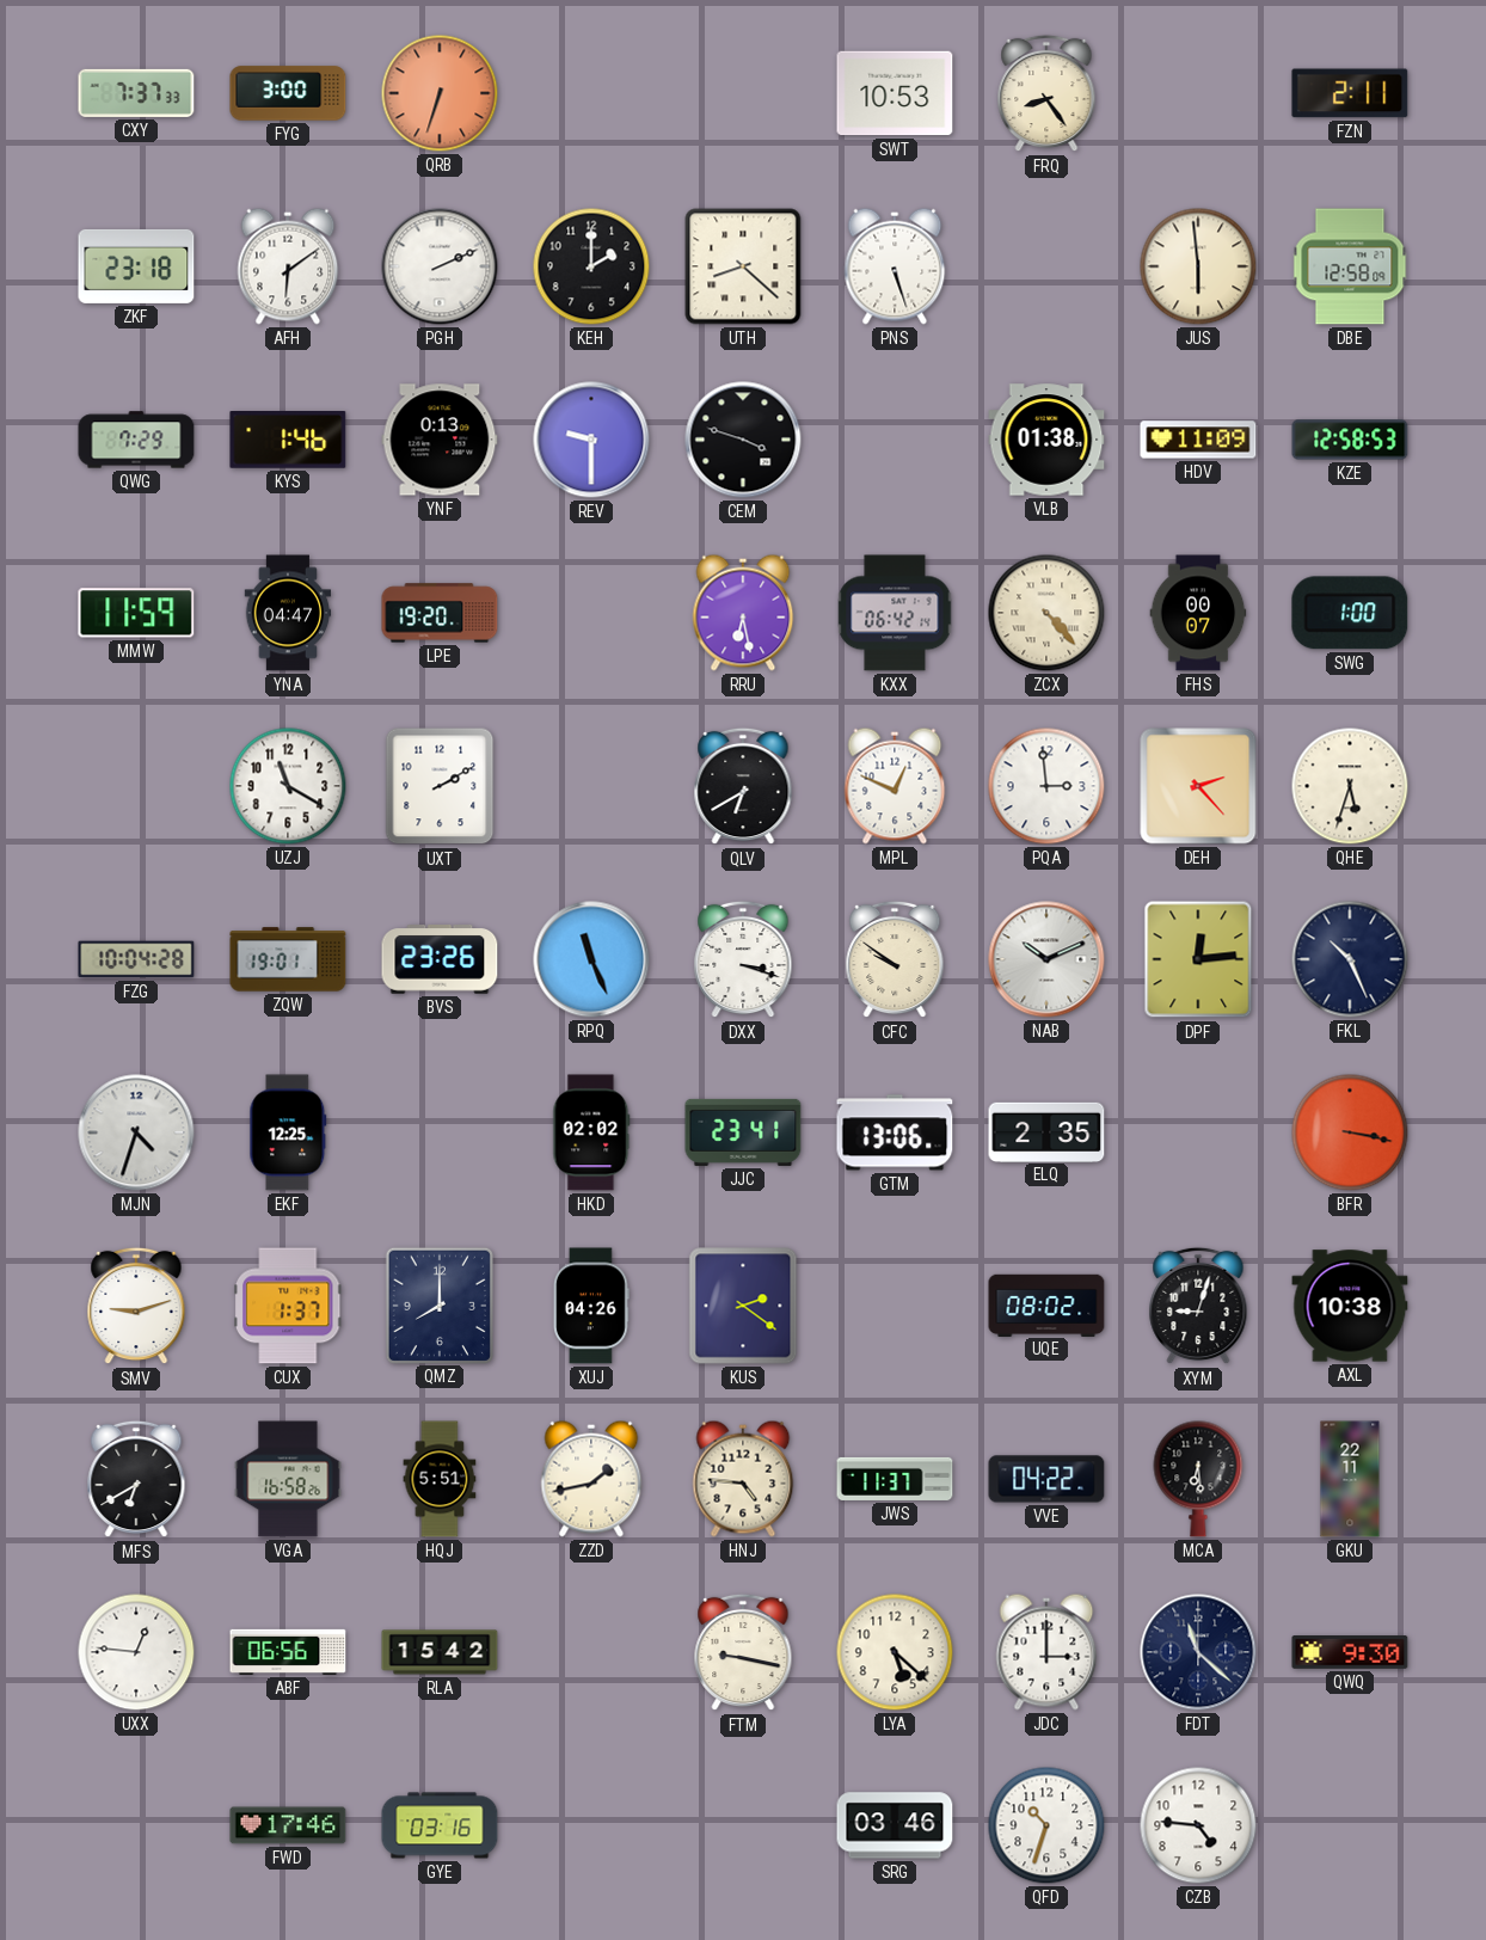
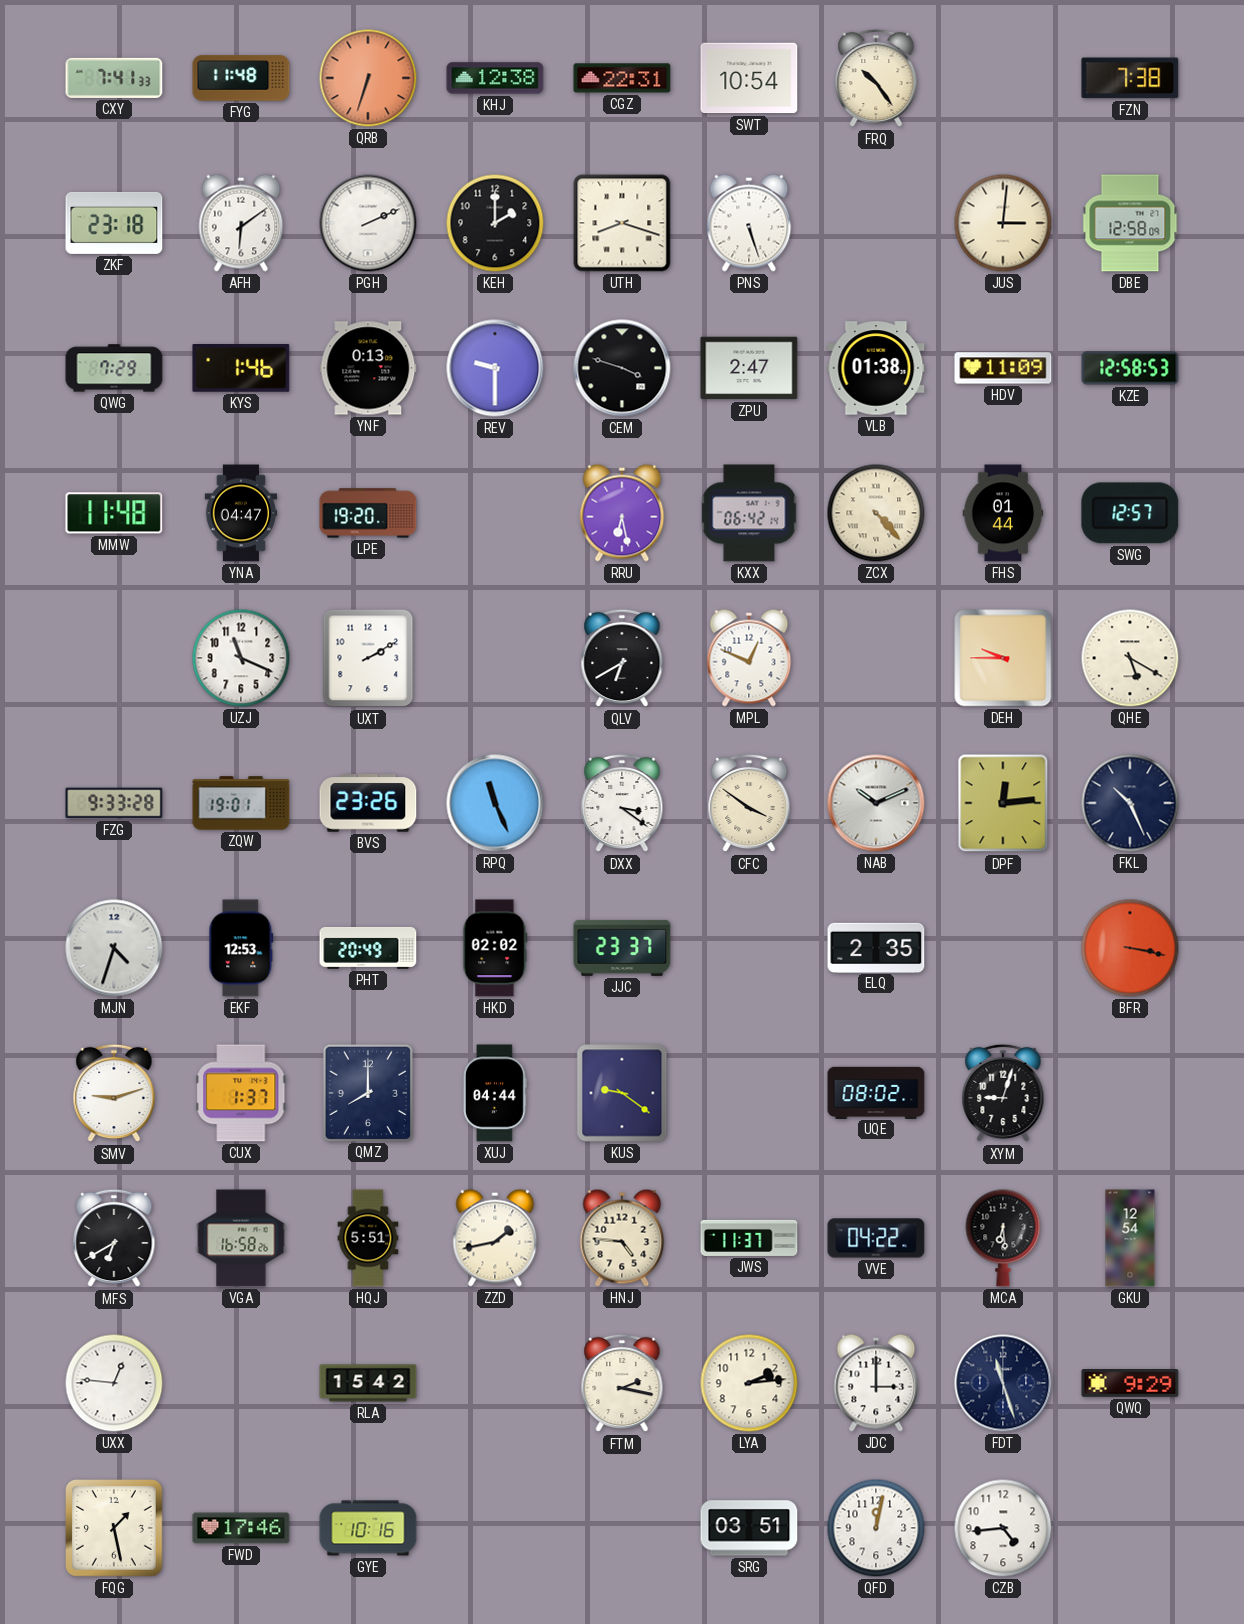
CXY: 7:37 -> 7:41
FYG: 3:00 -> 11:48
KHJ: none -> 12:38
CGZ: none -> 22:31
SWT: 10:53 -> 10:54
FRQ: 8:24 -> 10:24
FZN: 2:11 -> 7:38
UTH: 8:22 -> 8:18
JUS: 5:59 -> 3:01
ZPU: none -> 2:47
MMW: 11:59 -> 11:48
FHS: 00:07 -> 01:44
SWG: 1:00 -> 12:57
UZJ: 11:20 -> 11:19
PQA: 2:59 -> none
DEH: 2:23 -> 9:45
QHE: 5:33 -> 5:20
FZG: 10:04 -> 9:33
DXX: 3:18 -> 3:21
CFC: 9:51 -> 3:51
EKF: 12:25 -> 12:53
PHT: none -> 20:49
JJC: 23:41 -> 23:37
GTM: 13:06 -> none
XUJ: 04:26 -> 04:44
KUS: 2:21 -> 9:21
AXL: 10:38 -> none
GKU: 22:11 -> 12:54
ABF: 06:56 -> none
FTM: 9:17 -> 2:17
LYA: 5:22 -> 2:14
FDT: 11:22 -> 11:27
QWQ: 9:30 -> 9:29
FQG: none -> 1:28
GYE: 03:16 -> 10:16
SRG: 03:46 -> 03:51
QFD: 10:33 -> 12:02
CZB: 4:46 -> 4:44
